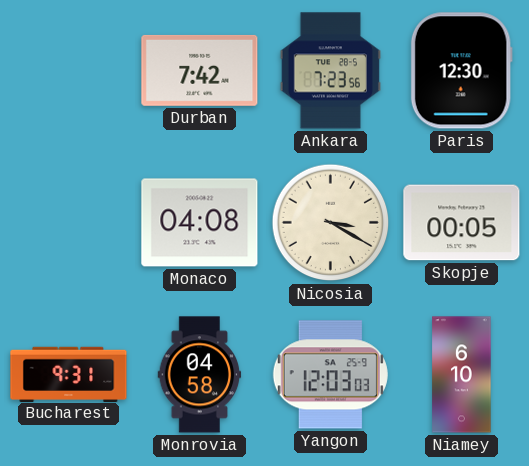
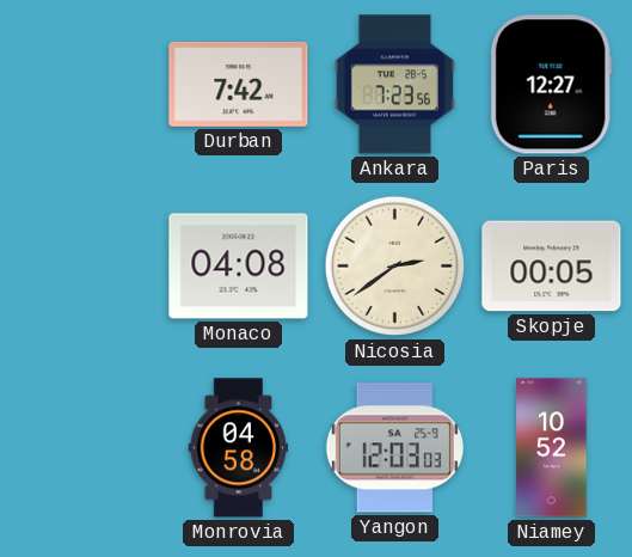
Paris: 12:30 -> 12:27
Nicosia: 3:20 -> 2:39
Bucharest: 9:31 -> none
Niamey: 6:10 -> 10:52
